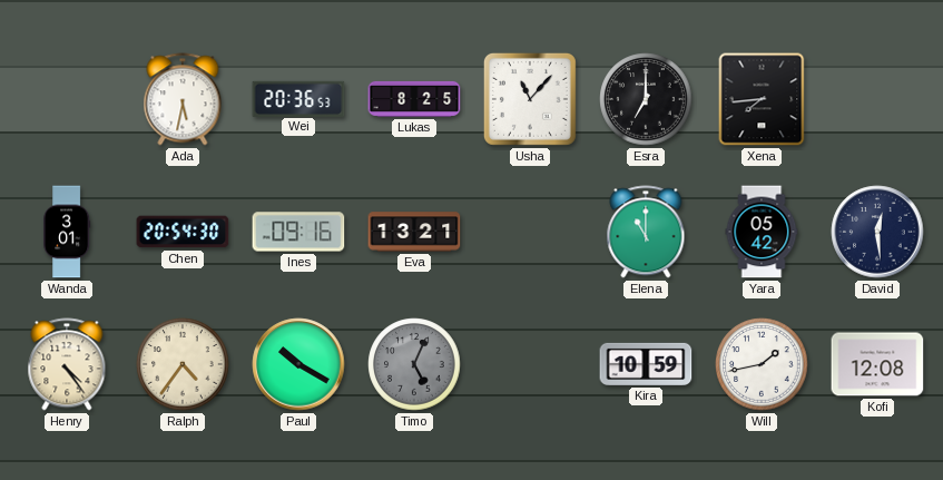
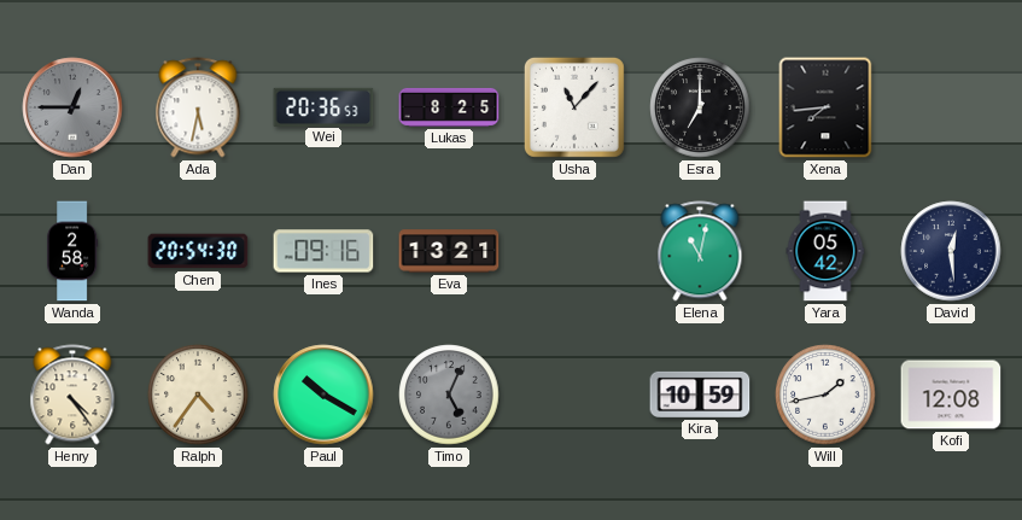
Dan: none -> 12:45
Wanda: 3:01 -> 2:58
Elena: 11:00 -> 11:02
